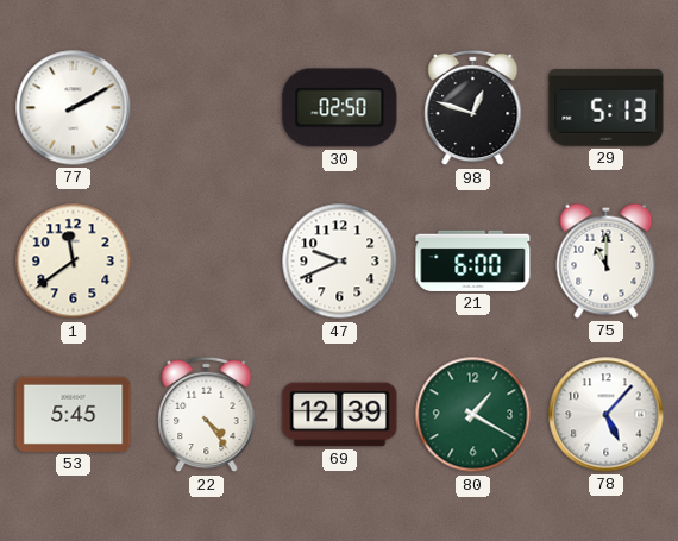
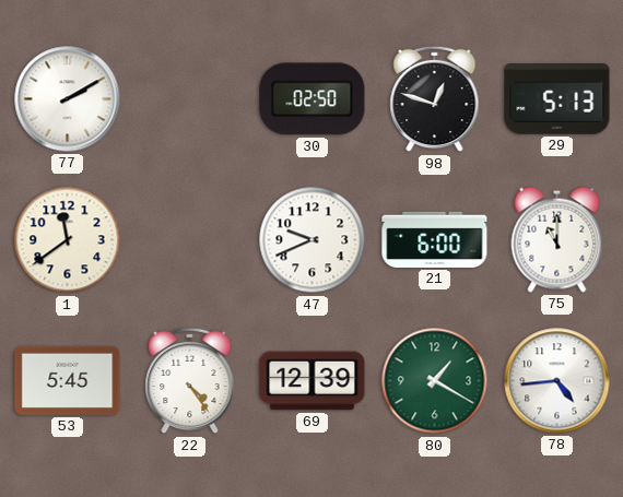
78: 5:07 -> 4:44
